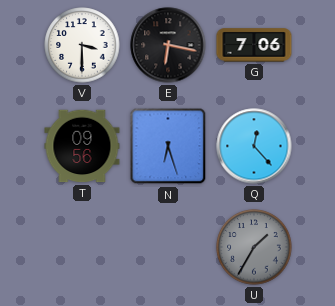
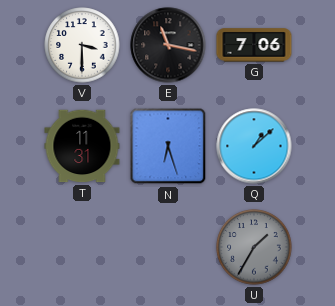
E: 6:17 -> 11:17
T: 09:56 -> 11:31
Q: 12:23 -> 1:08
